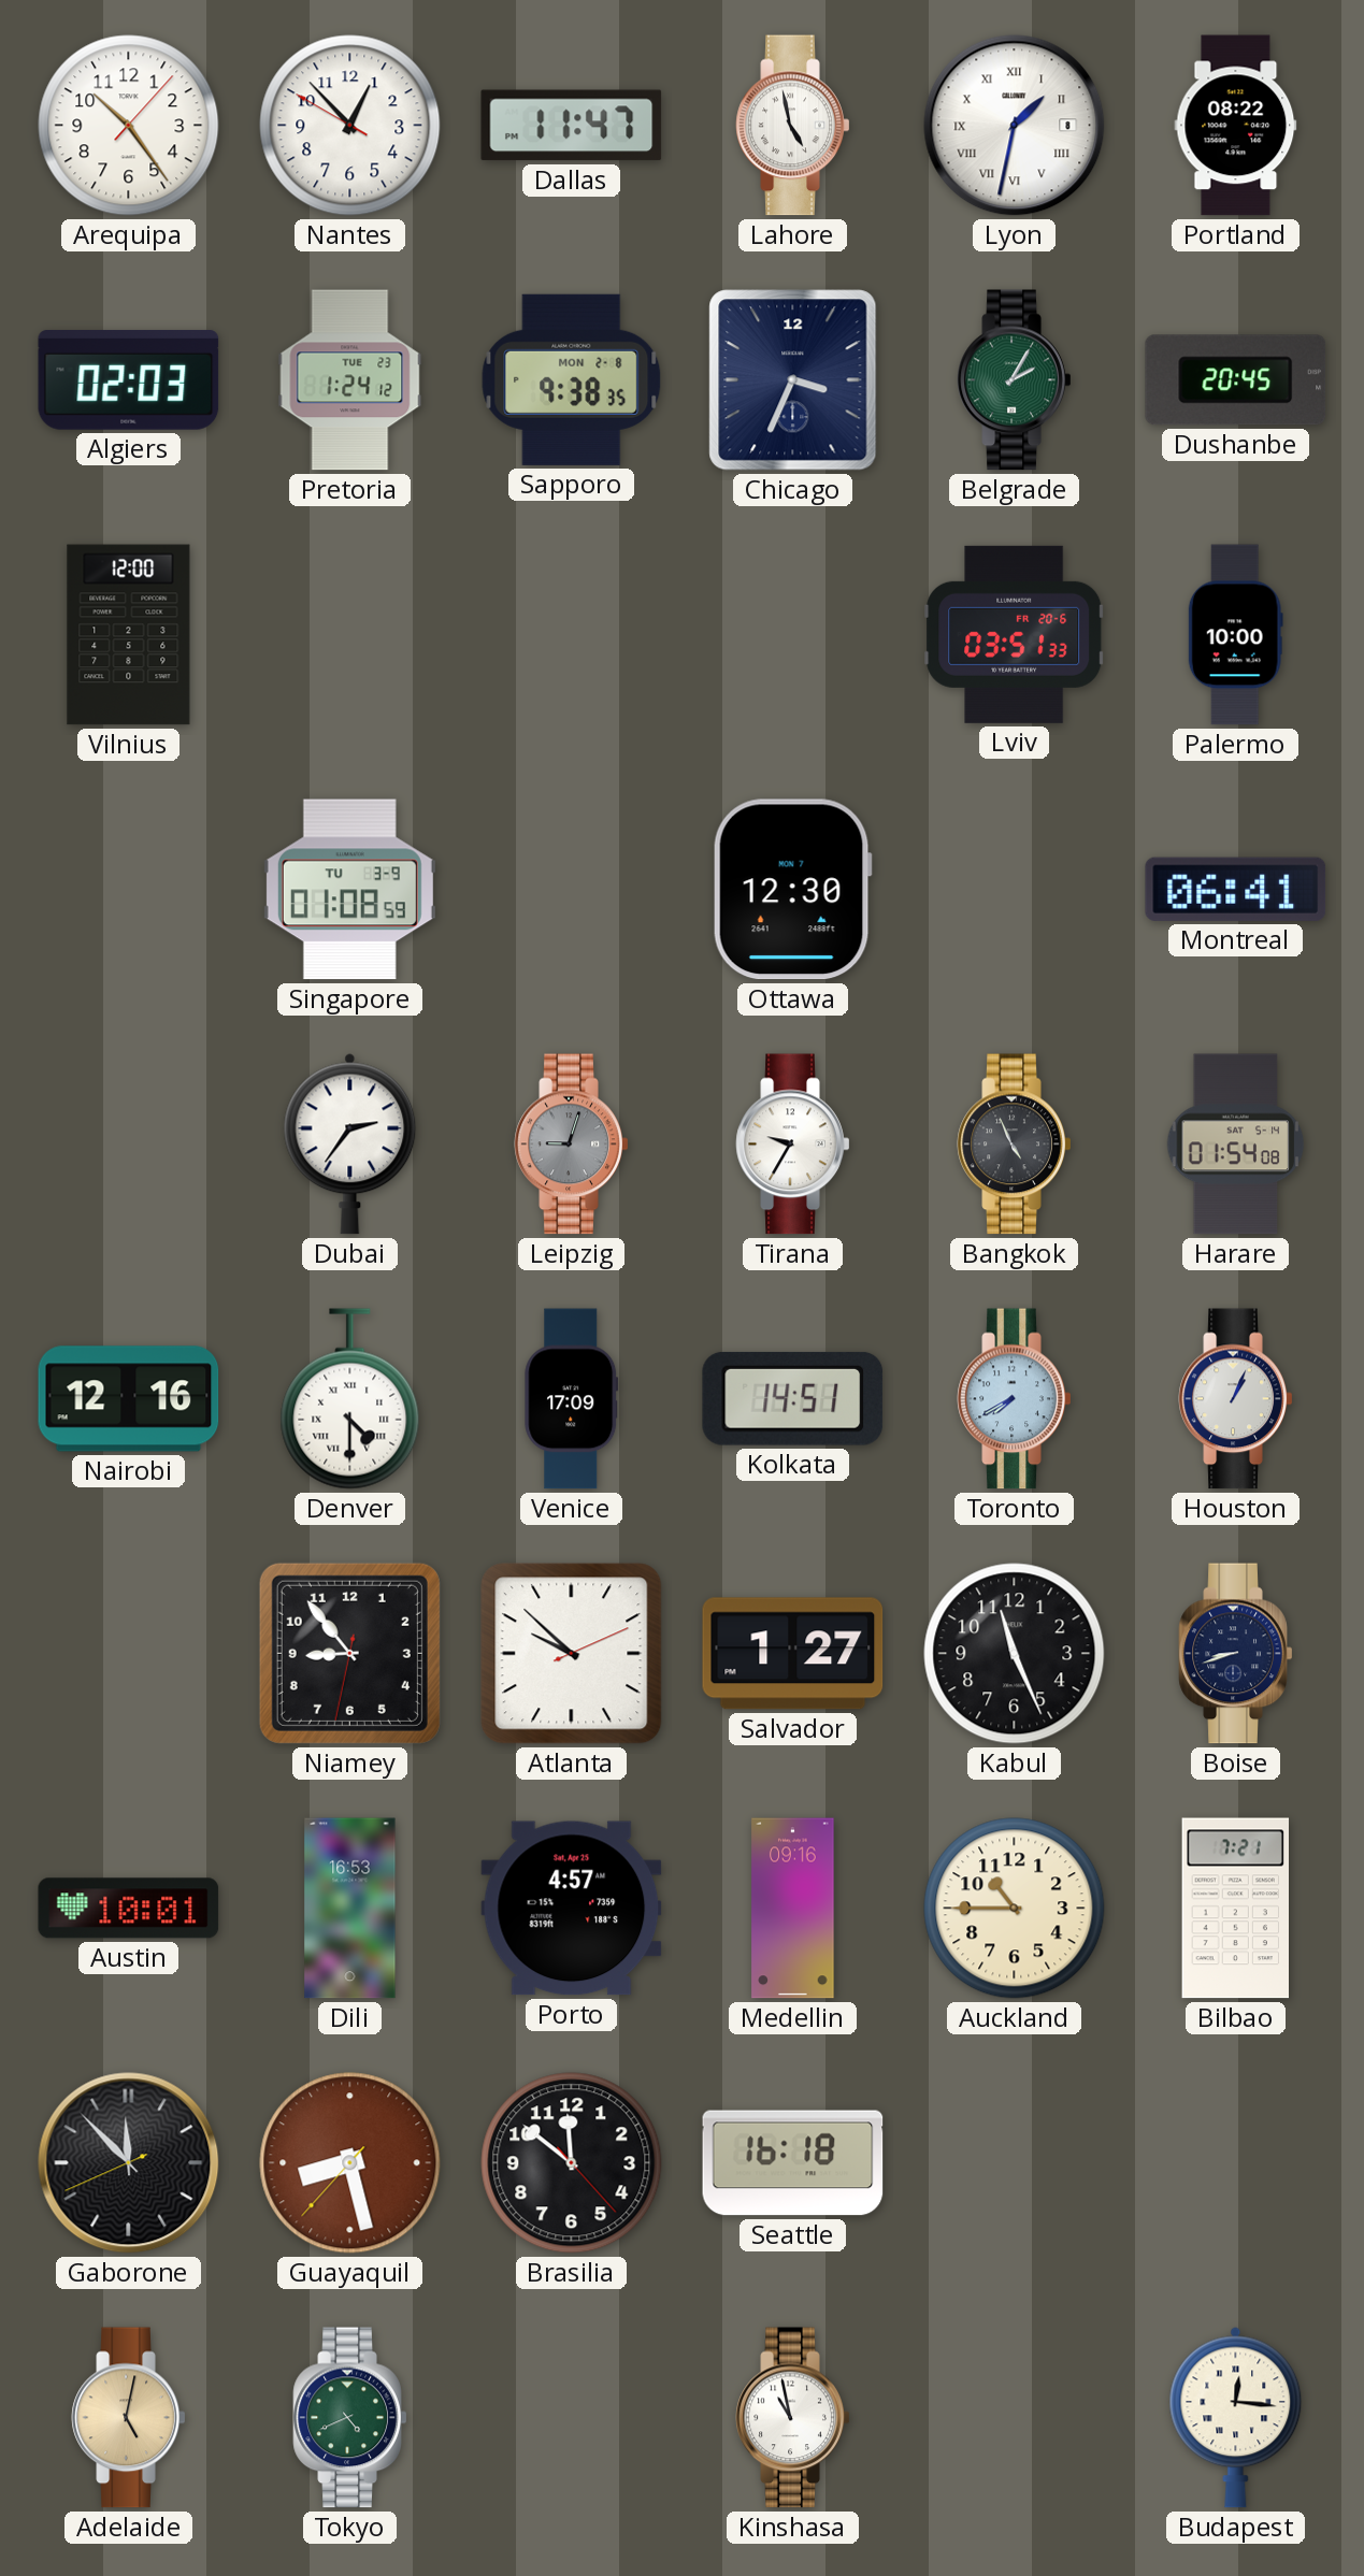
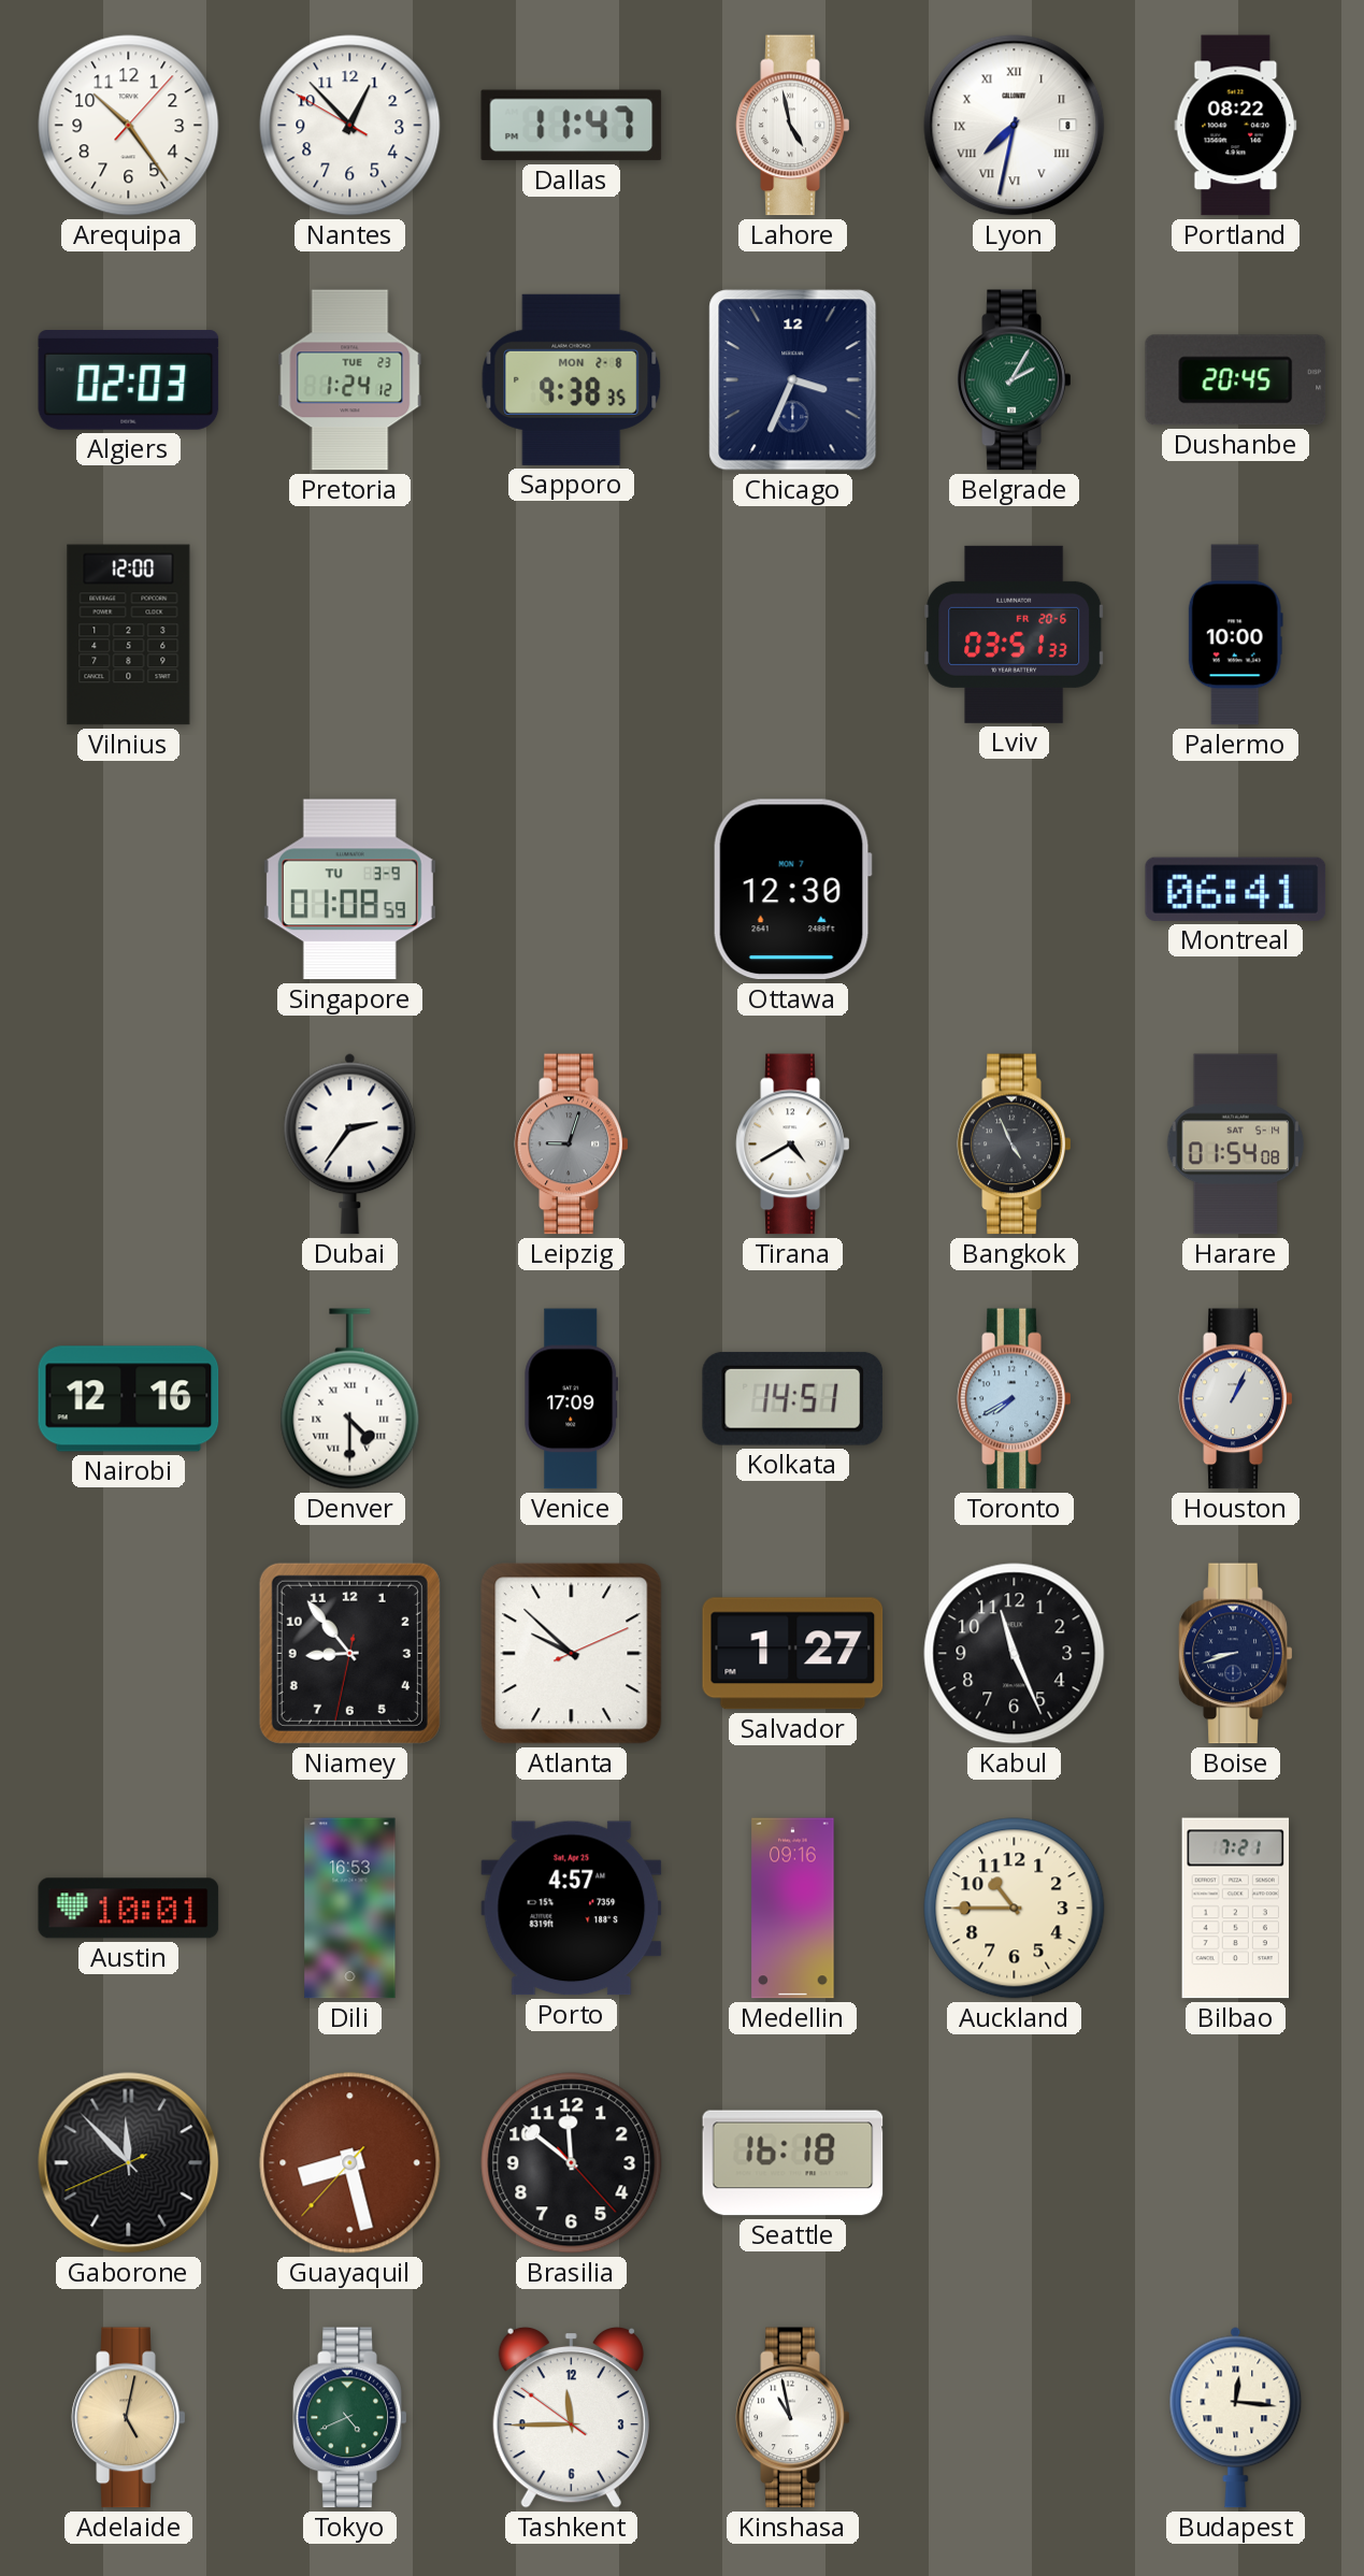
Lyon: 1:32 -> 7:32
Tirana: 9:35 -> 4:40
Tashkent: none -> 11:44
